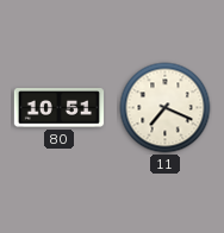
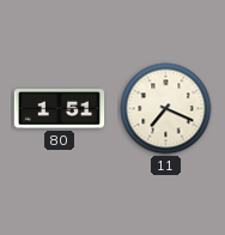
80: 10:51 -> 1:51
